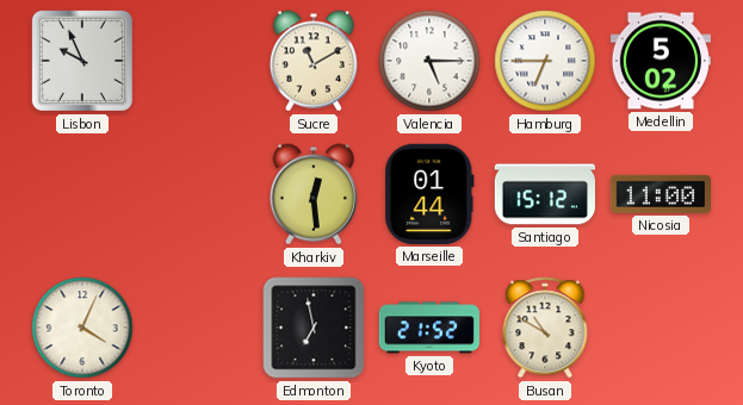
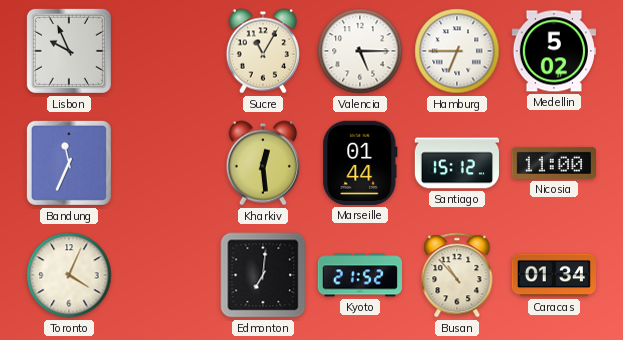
Sucre: 11:10 -> 11:05
Bandung: none -> 11:34
Edmonton: 6:58 -> 7:01
Busan: 10:50 -> 10:53
Caracas: none -> 01:34
